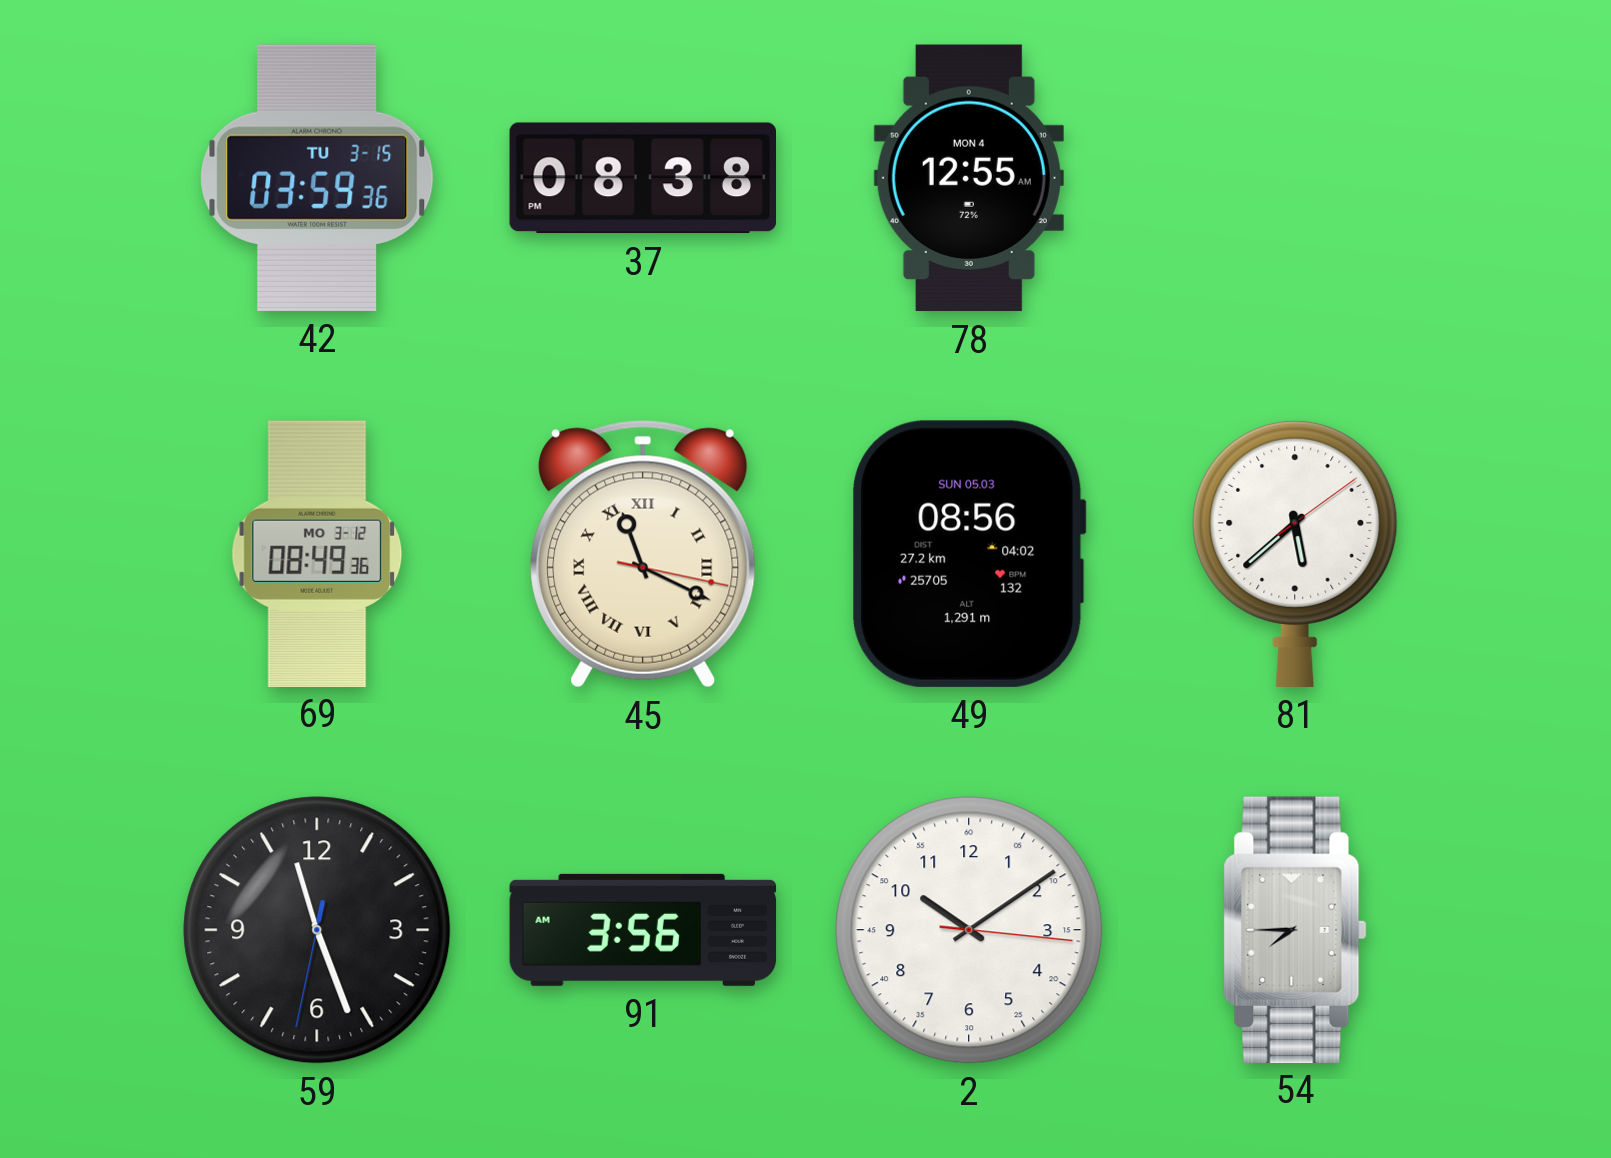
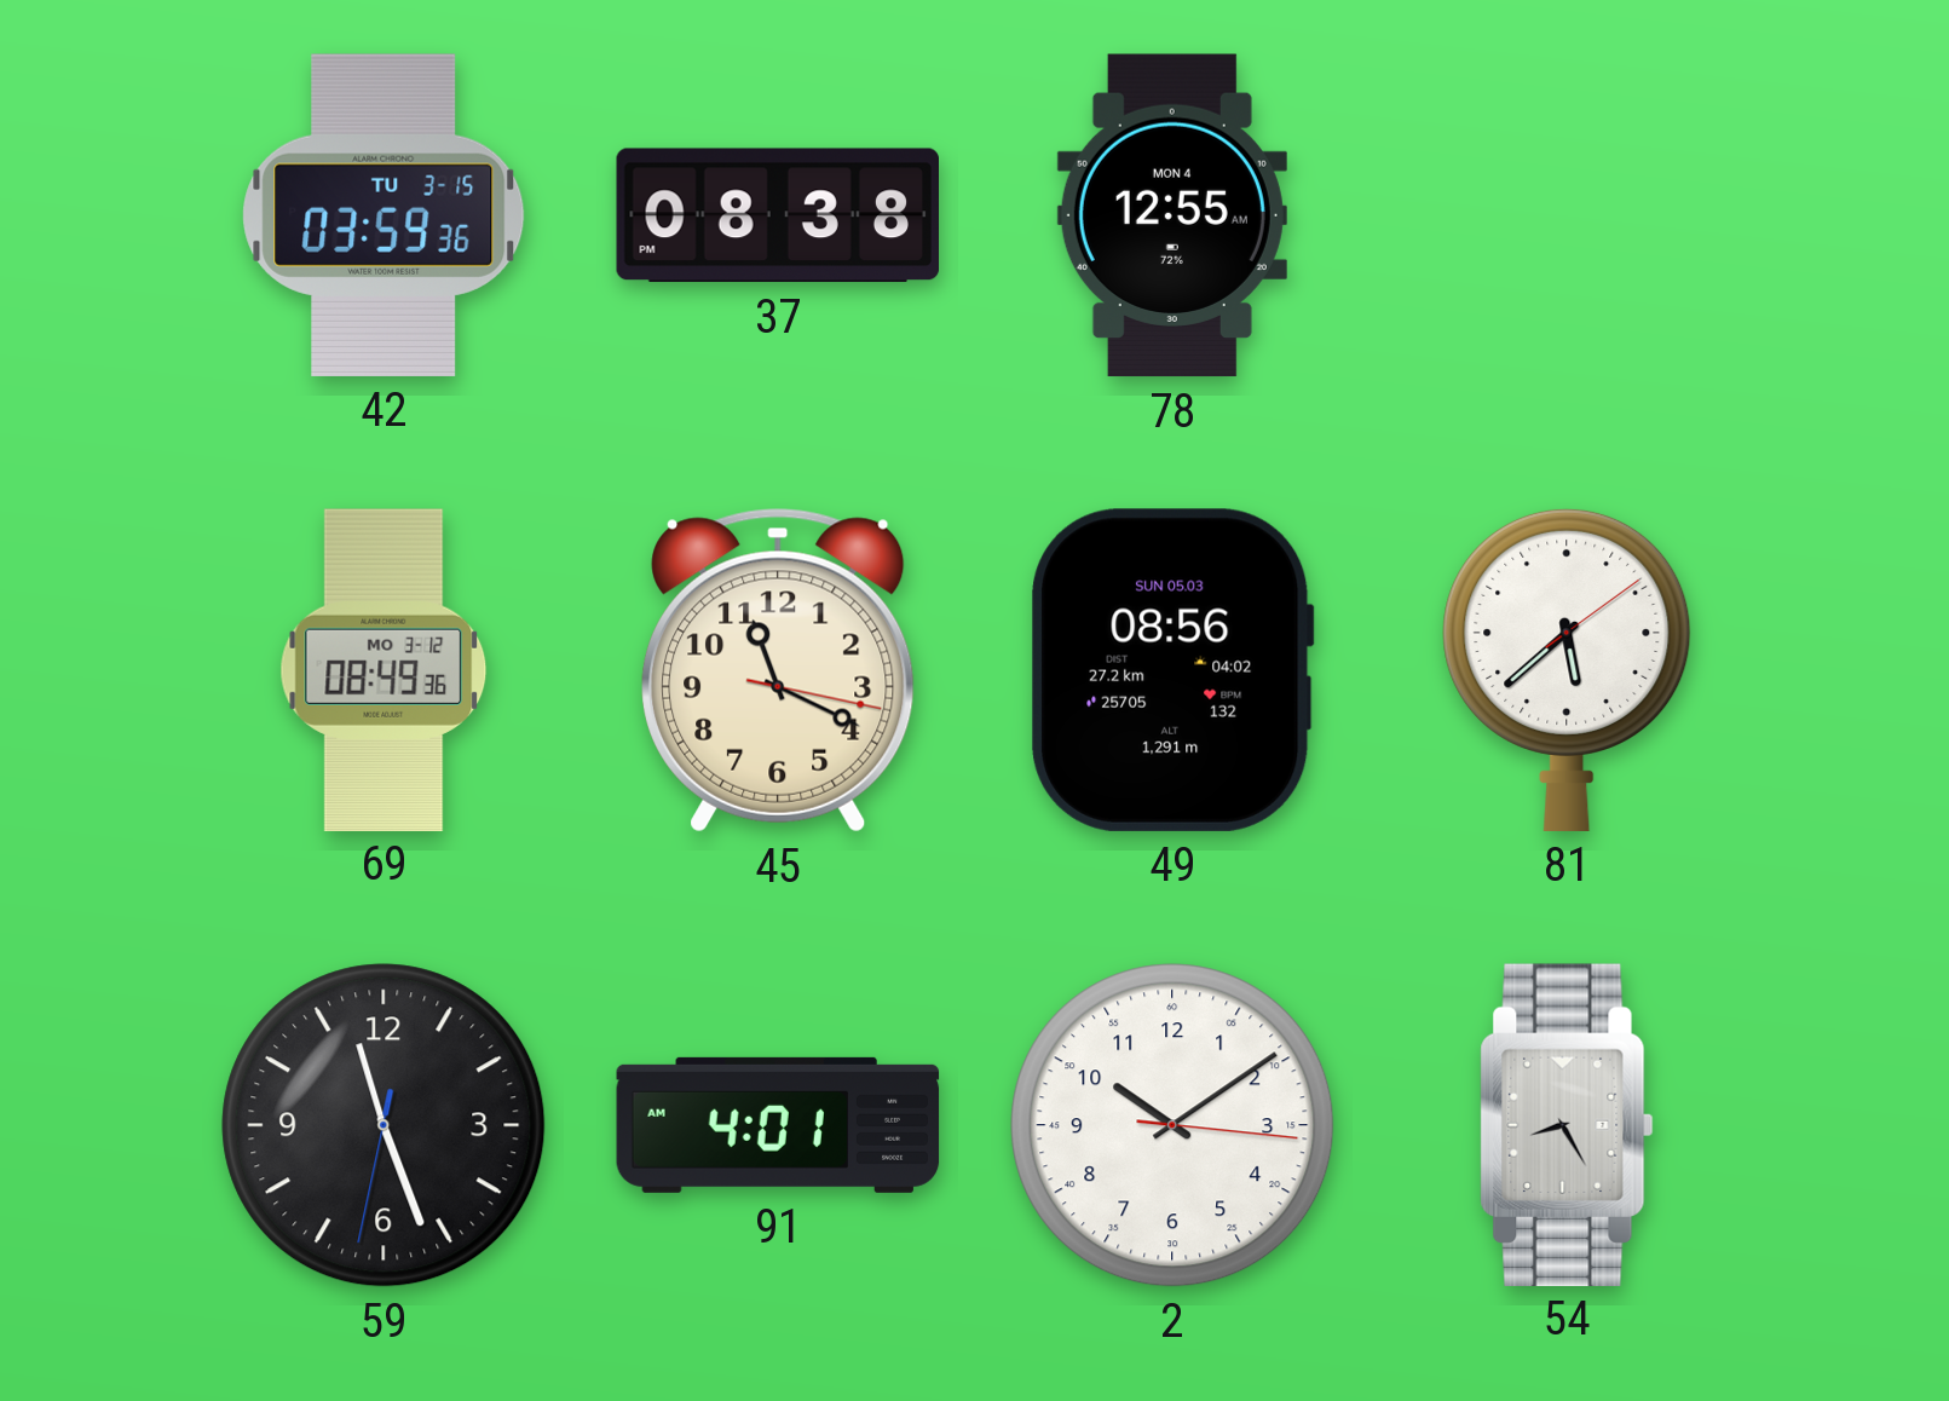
45 numerals: Roman -> Arabic
91: 3:56 -> 4:01
54: 7:45 -> 8:25
